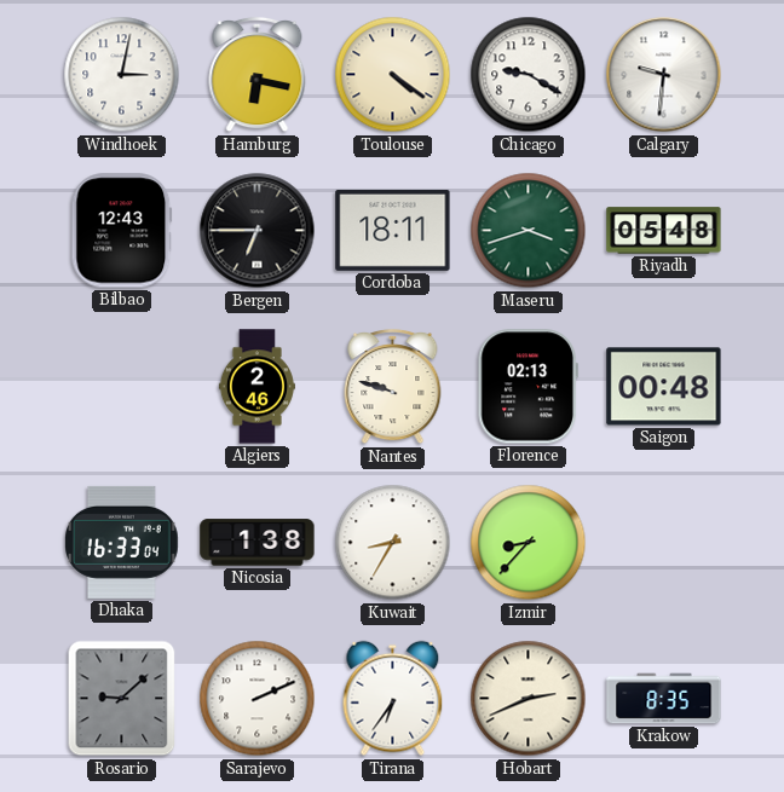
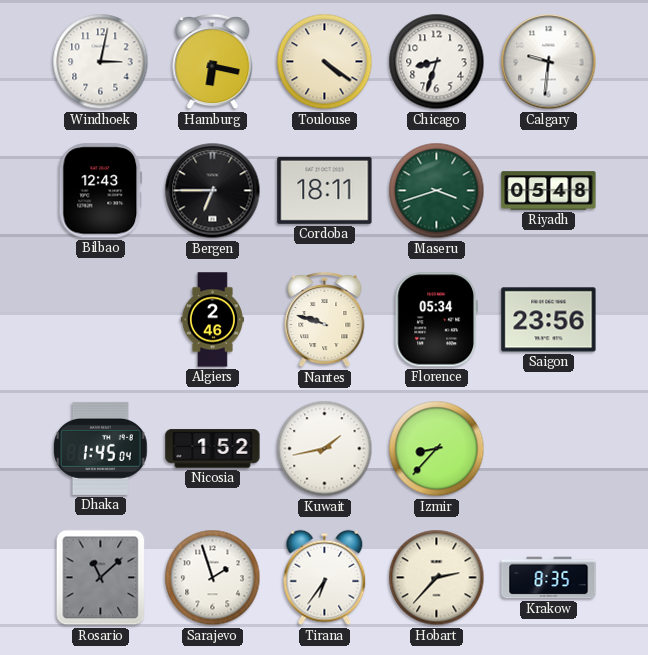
Chicago: 9:20 -> 8:33
Florence: 02:13 -> 05:34
Saigon: 00:48 -> 23:56
Dhaka: 16:33 -> 1:45
Nicosia: 1:38 -> 1:52
Kuwait: 8:35 -> 1:43
Rosario: 9:08 -> 11:08
Sarajevo: 2:11 -> 1:57
Hobart: 2:41 -> 2:37
